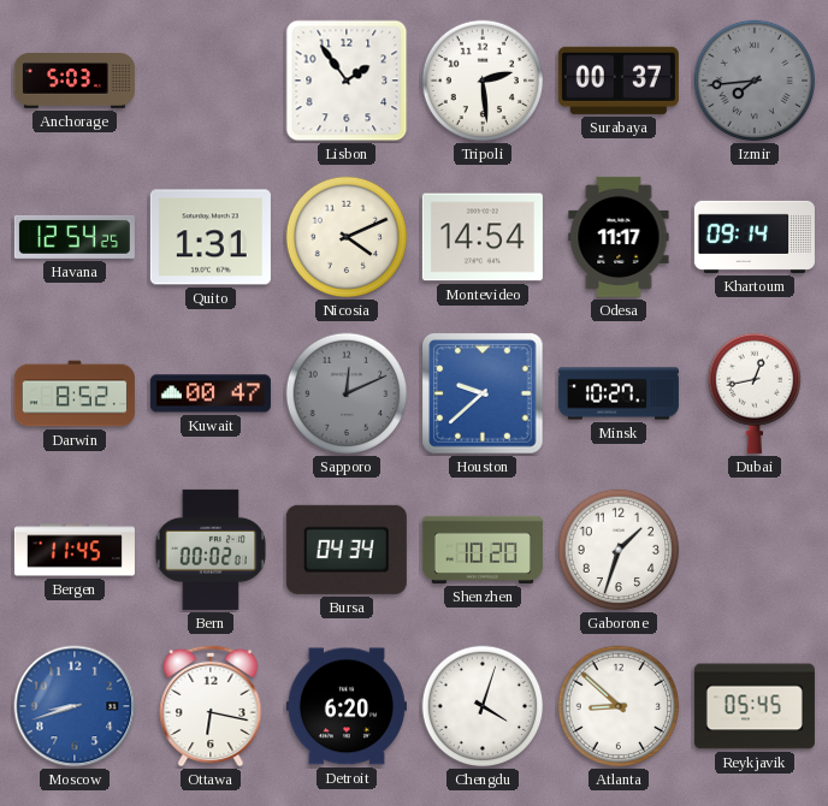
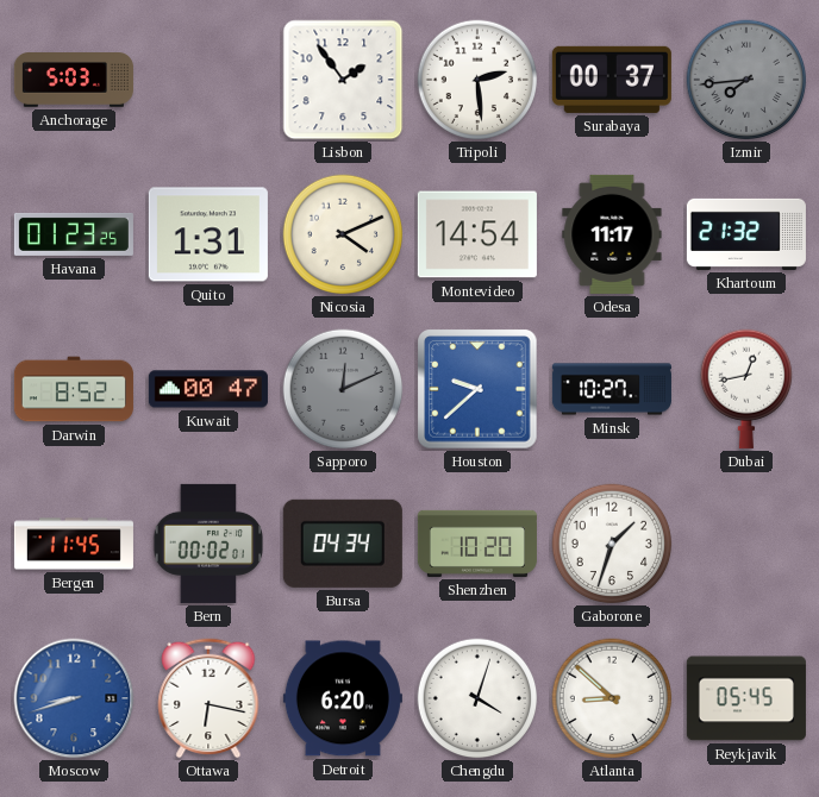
Havana: 12:54 -> 01:23
Khartoum: 09:14 -> 21:32
